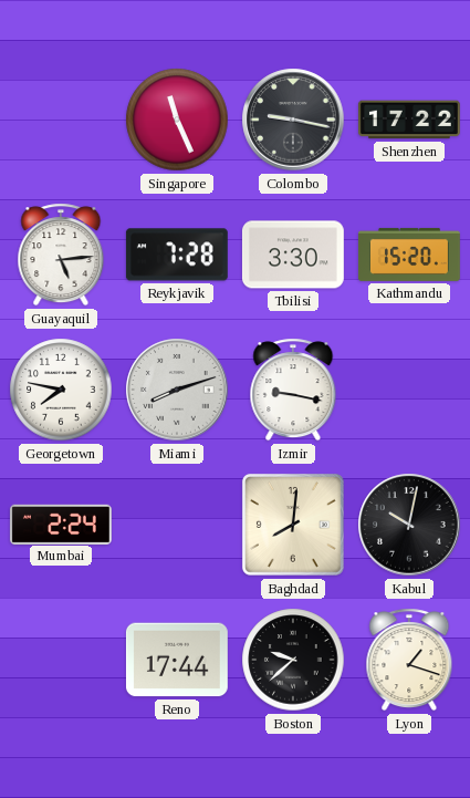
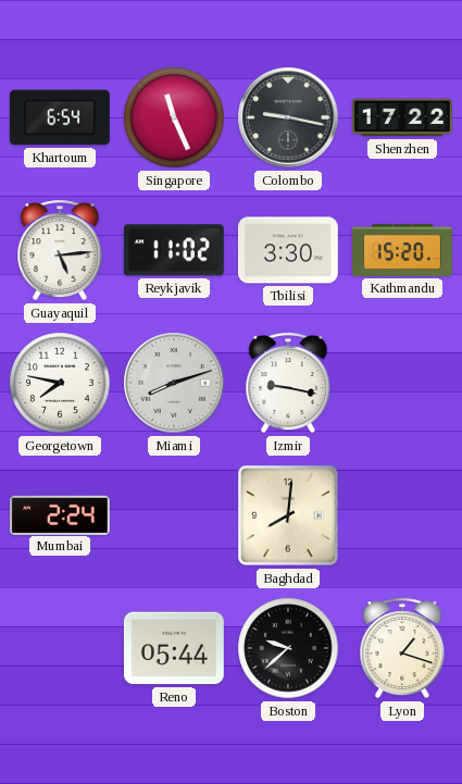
Khartoum: none -> 6:54
Reykjavik: 7:28 -> 11:02
Kabul: 10:02 -> none
Reno: 17:44 -> 05:44
